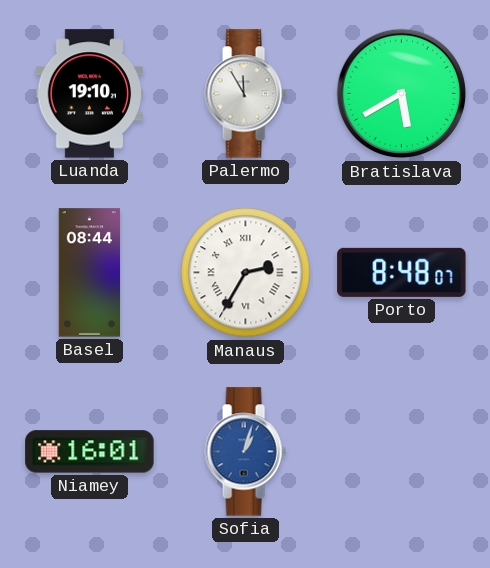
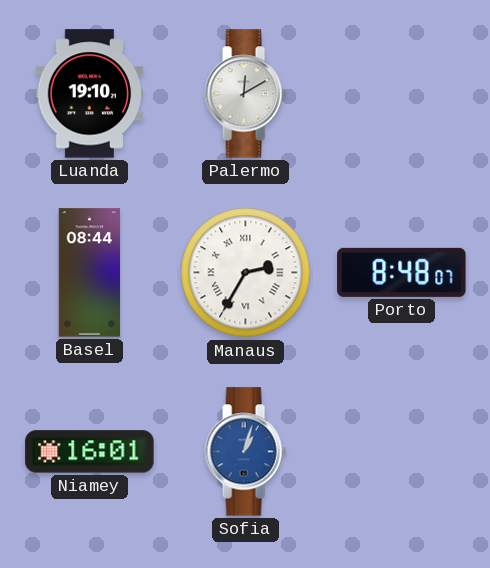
Palermo: 11:55 -> 12:10
Bratislava: 5:40 -> none
